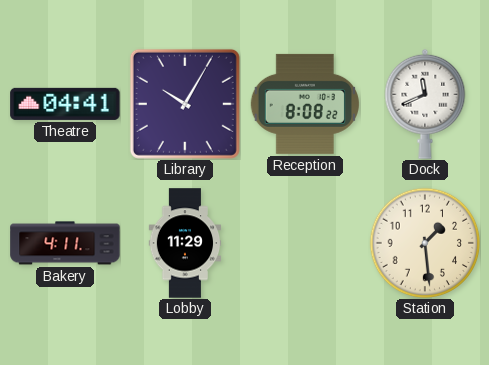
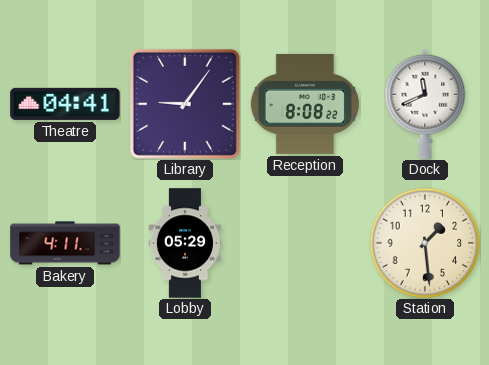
Library: 10:05 -> 9:06
Lobby: 11:29 -> 05:29
